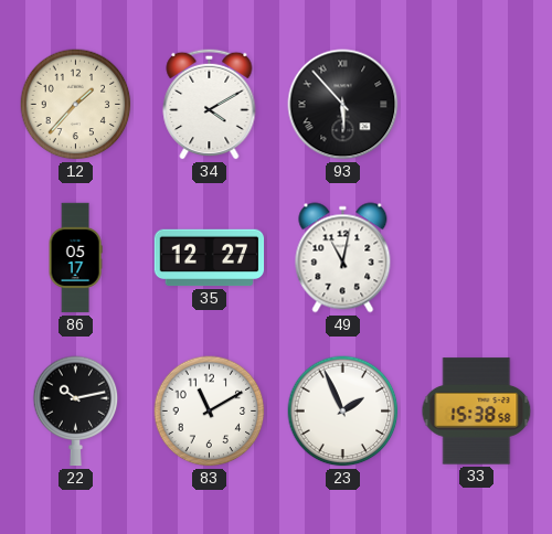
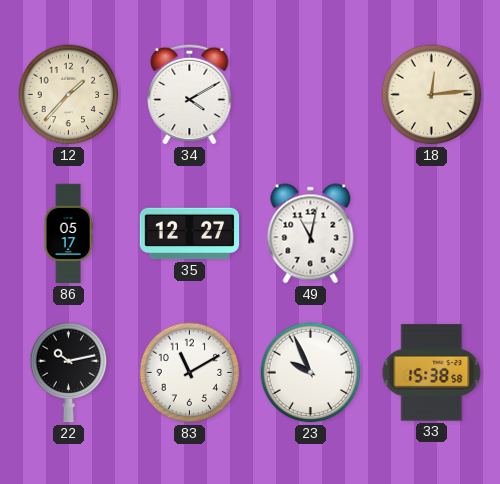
93: 5:53 -> none
18: none -> 12:14
23: 1:56 -> 9:56
